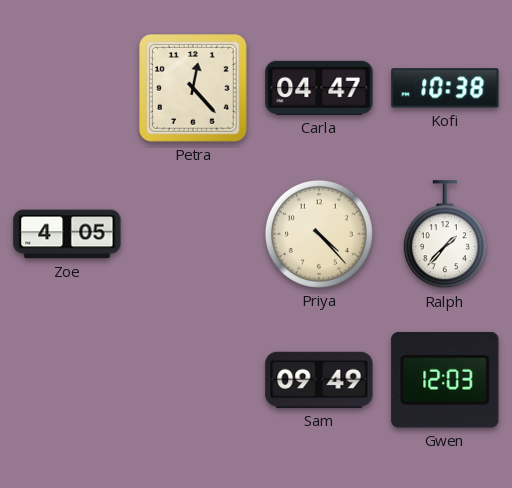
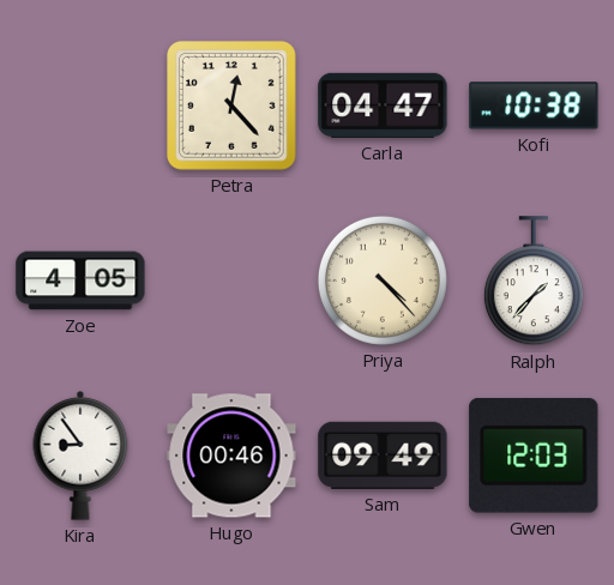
Kira: none -> 8:54
Hugo: none -> 00:46
